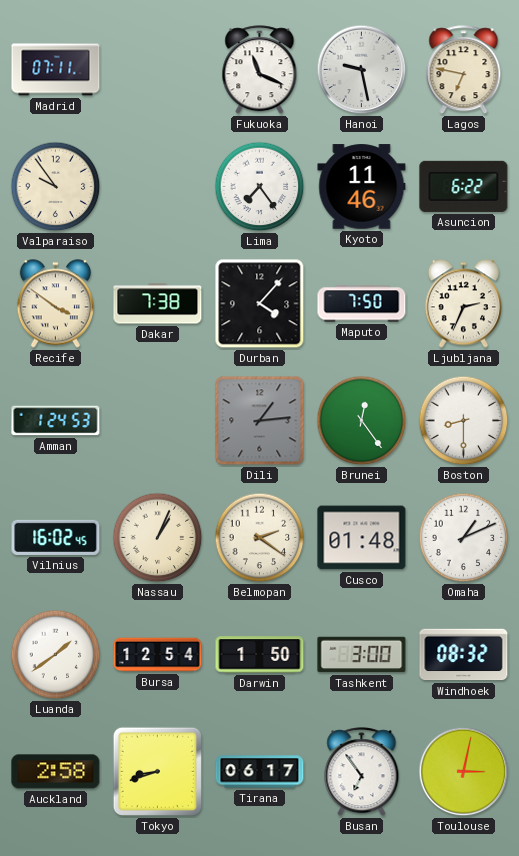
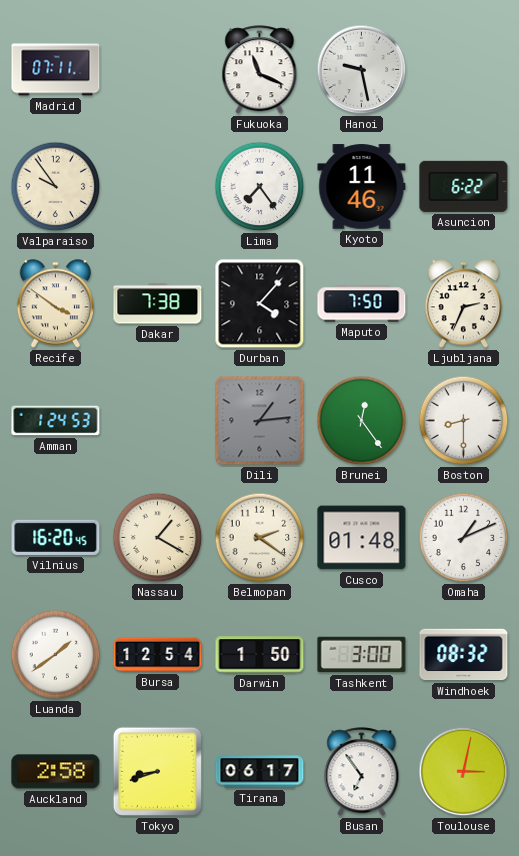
Lagos: 6:47 -> none
Vilnius: 16:02 -> 16:20
Nassau: 1:04 -> 1:20
